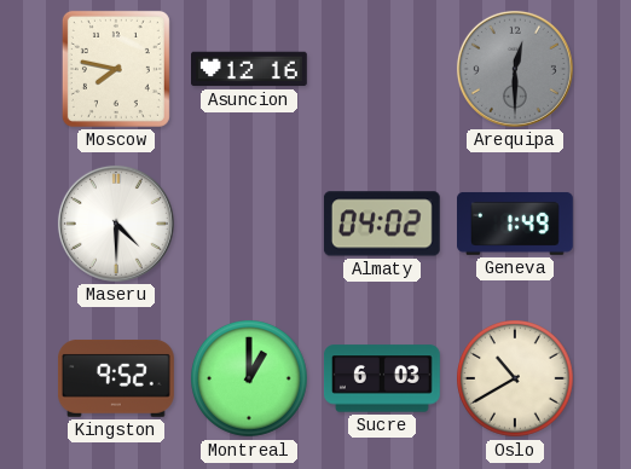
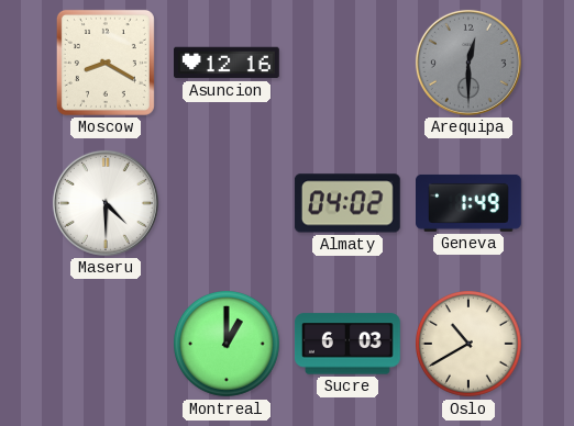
Moscow: 7:47 -> 8:20
Kingston: 9:52 -> none
